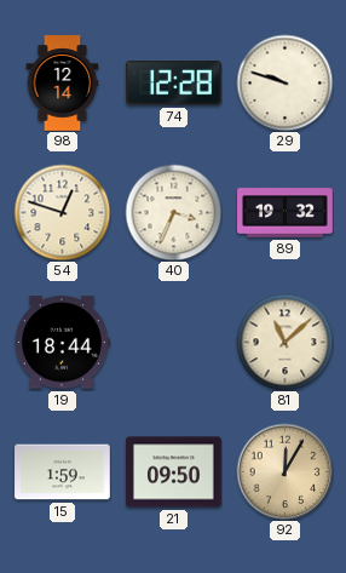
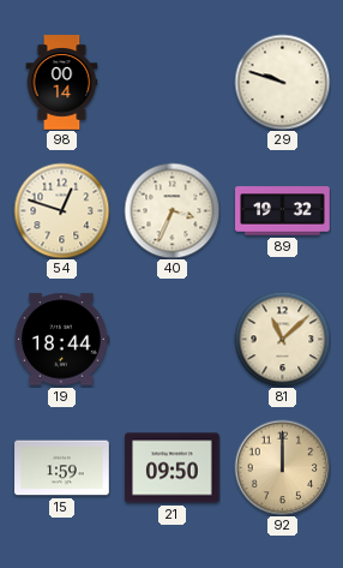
98: 12:14 -> 00:14
74: 12:28 -> none
92: 12:05 -> 12:00
